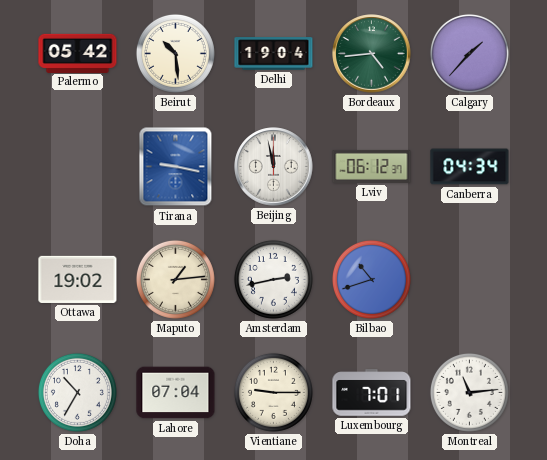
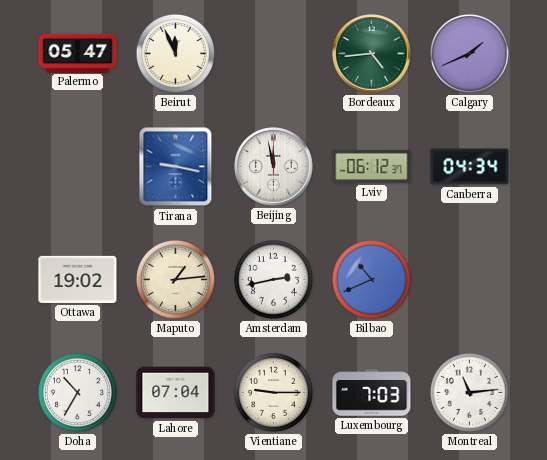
Palermo: 05:42 -> 05:47
Beirut: 10:29 -> 11:56
Delhi: 19:04 -> none
Calgary: 1:37 -> 1:41
Bilbao: 10:42 -> 10:41
Luxembourg: 7:01 -> 7:03
